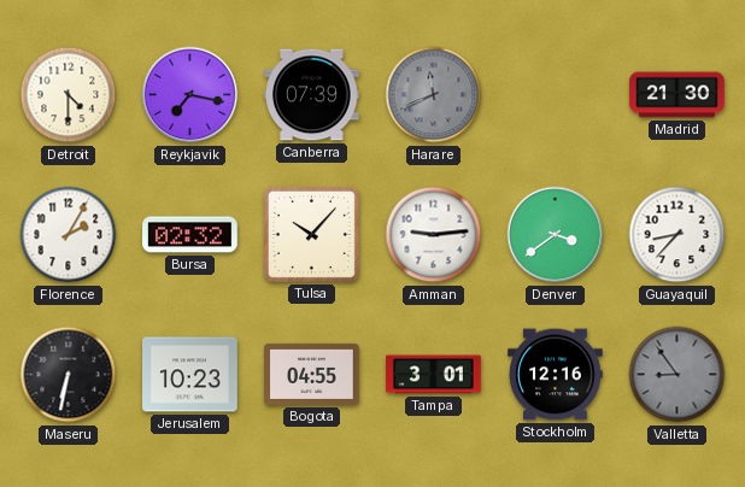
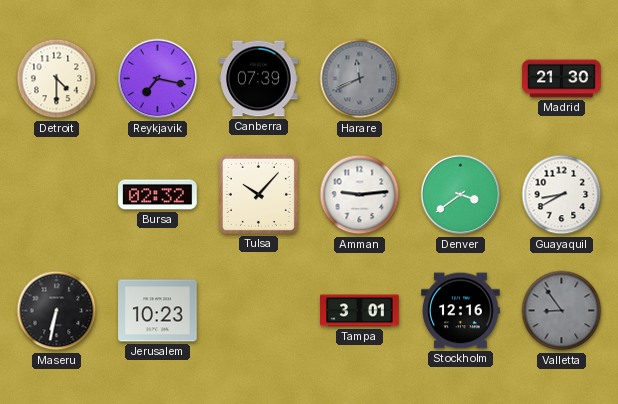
Florence: 2:05 -> none
Guayaquil: 8:37 -> 8:40
Bogota: 04:55 -> none
